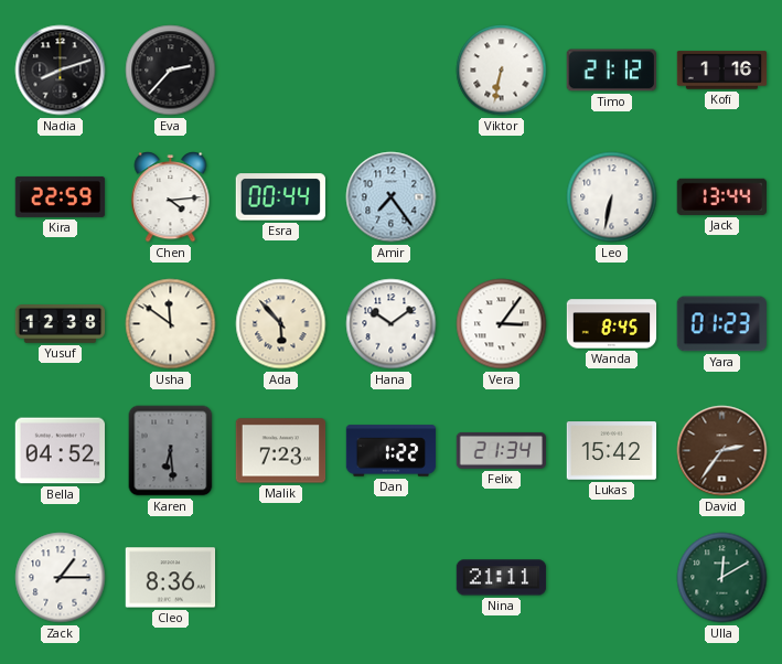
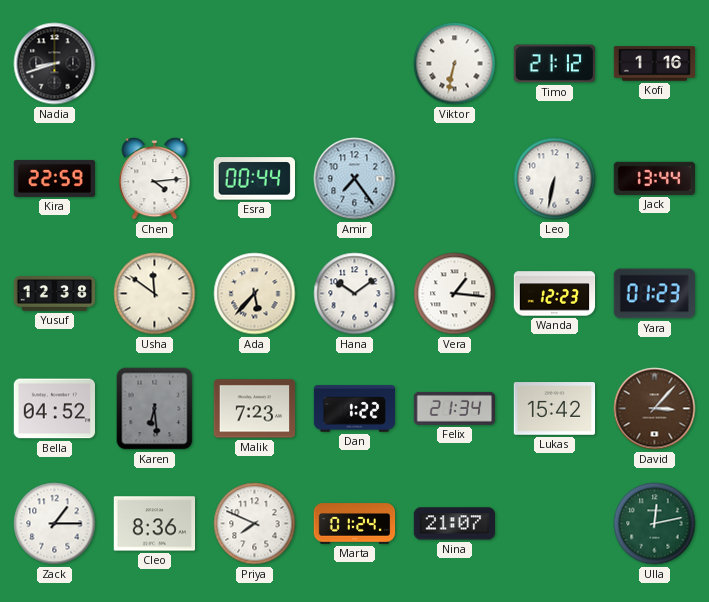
Nadia: 8:12 -> 8:42
Eva: 2:37 -> none
Ada: 5:53 -> 5:37
Vera: 3:06 -> 1:16
Wanda: 8:45 -> 12:23
David: 2:36 -> 3:07
Priya: none -> 7:49
Marta: none -> 01:24
Nina: 21:11 -> 21:07
Ulla: 12:10 -> 12:13
